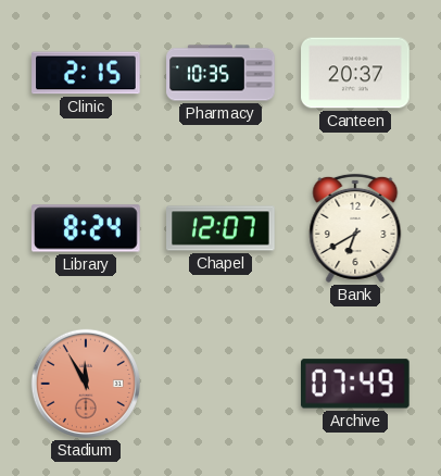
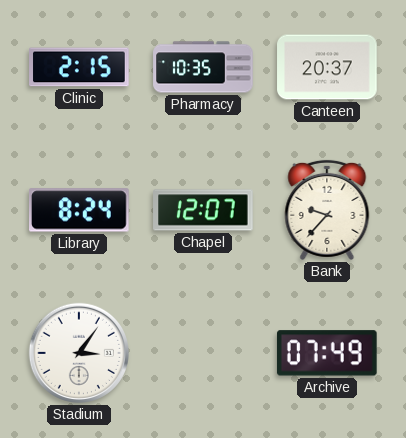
Bank: 6:40 -> 9:37
Stadium: 11:55 -> 3:06
Stadium dial: salmon -> white
